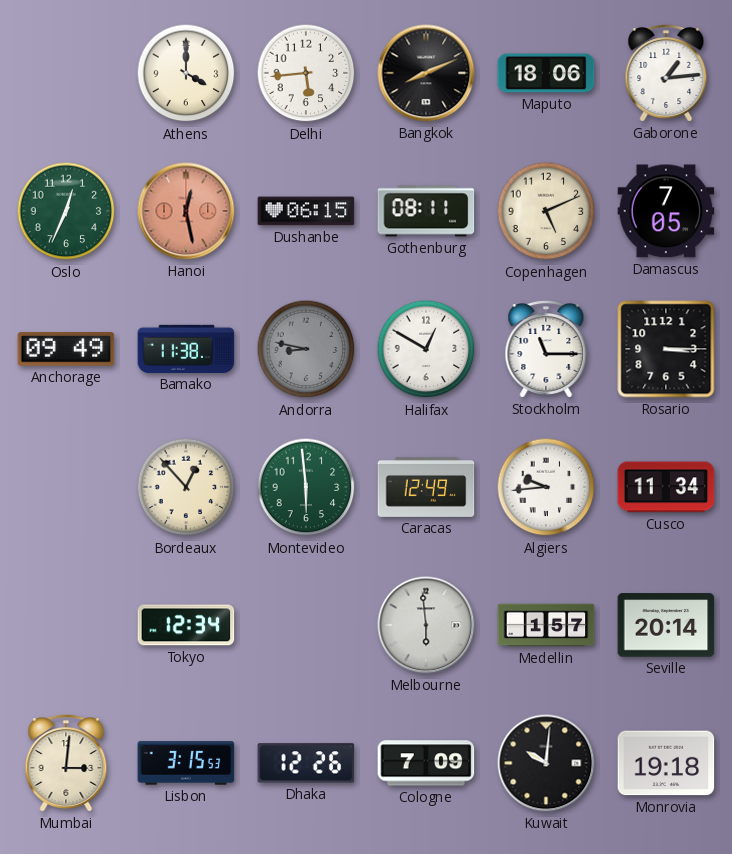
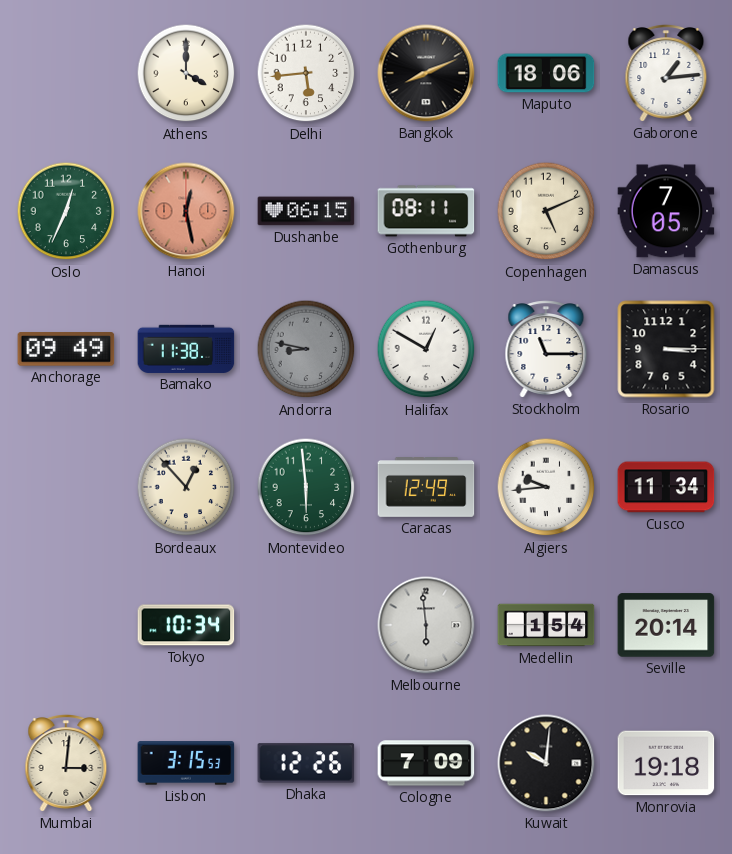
Tokyo: 12:34 -> 10:34
Medellin: 1:57 -> 1:54
